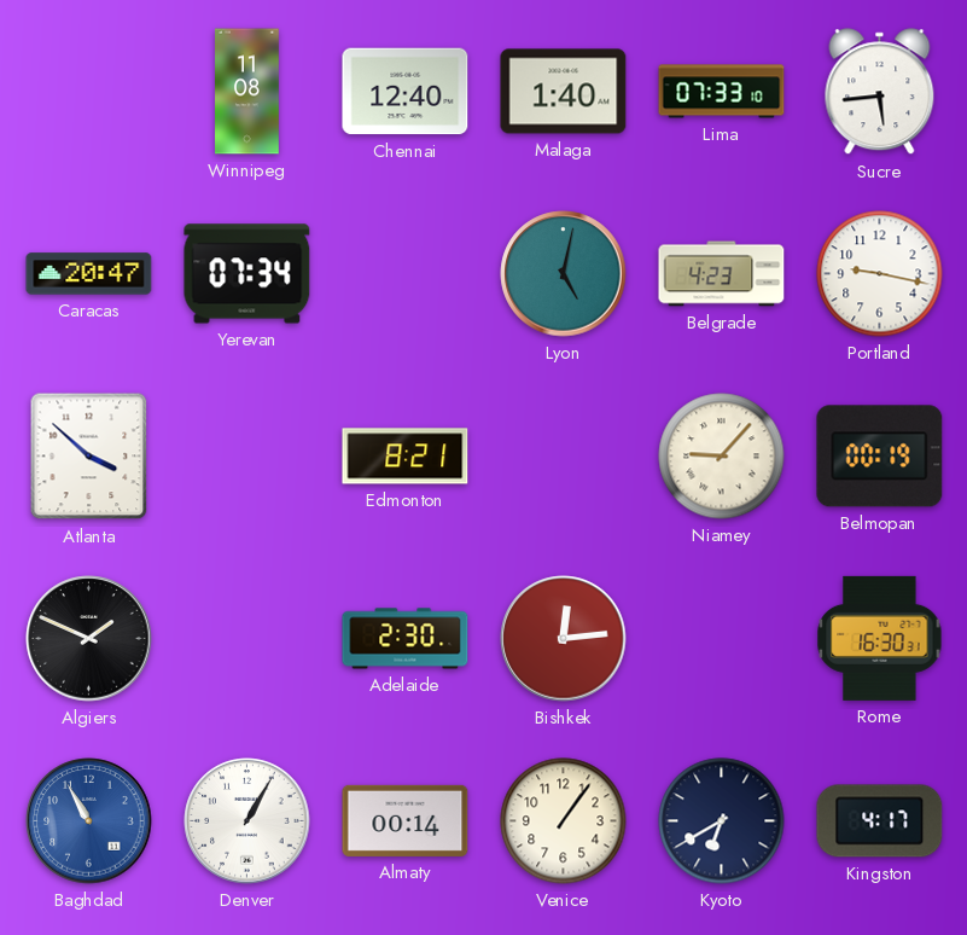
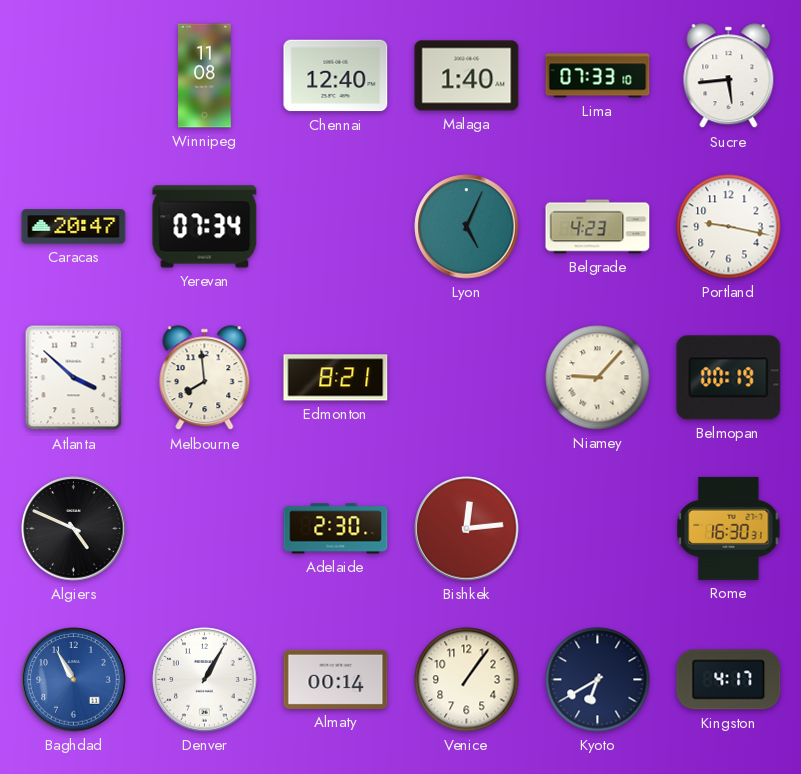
Lyon: 5:02 -> 5:04
Melbourne: none -> 7:59
Algiers: 1:49 -> 4:49
